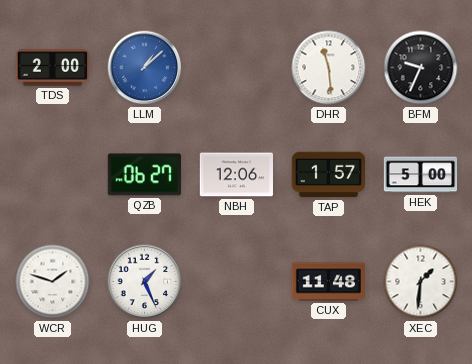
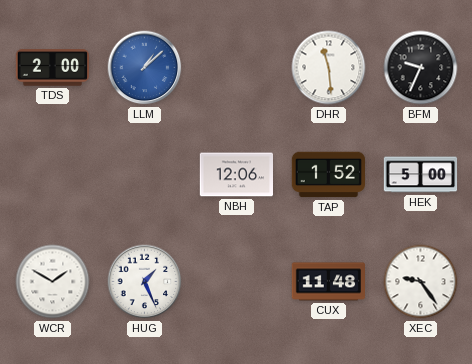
QZB: 06:27 -> none
TAP: 1:57 -> 1:52
WCR: 1:48 -> 1:50
XEC: 1:31 -> 9:24
